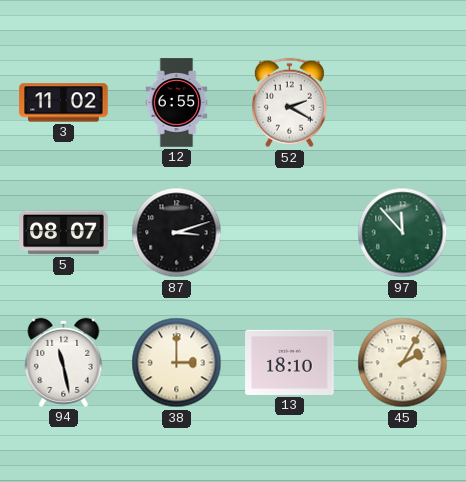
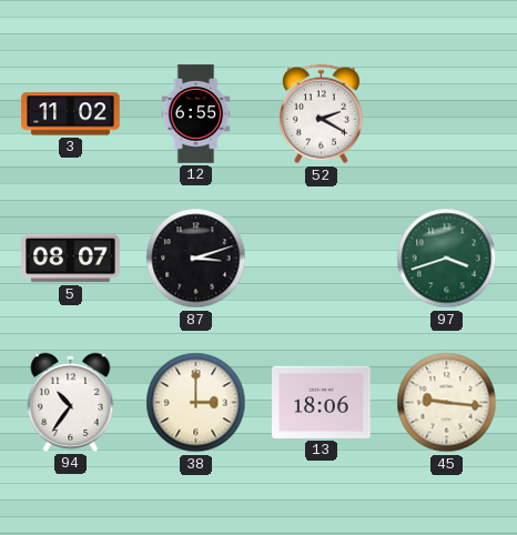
97: 11:53 -> 3:42
94: 11:28 -> 10:36
13: 18:10 -> 18:06
45: 2:05 -> 9:16
